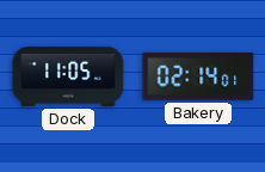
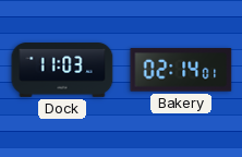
Dock: 11:05 -> 11:03
